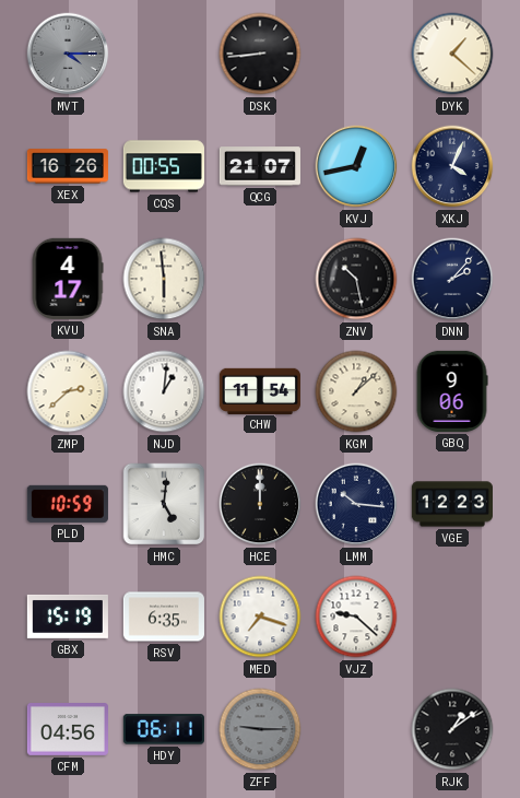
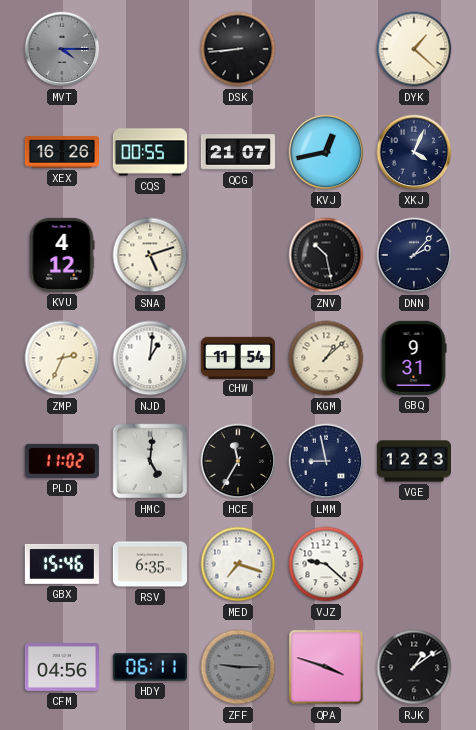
KVU: 4:17 -> 4:12
SNA: 5:59 -> 5:12
ZMP: 2:38 -> 2:34
GBQ: 9:06 -> 9:31
PLD: 10:59 -> 11:02
HCE: 12:00 -> 11:35
LMM: 10:16 -> 8:58
GBX: 15:19 -> 15:46
QPA: none -> 3:48
